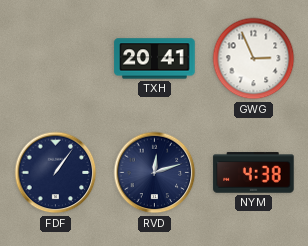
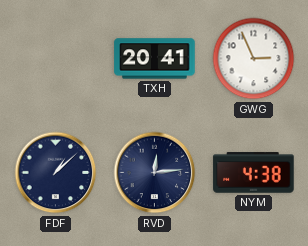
FDF: 1:06 -> 1:08
RVD: 12:12 -> 12:14
